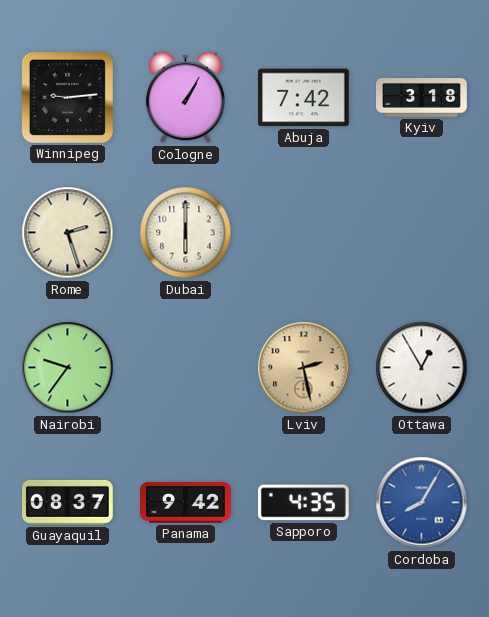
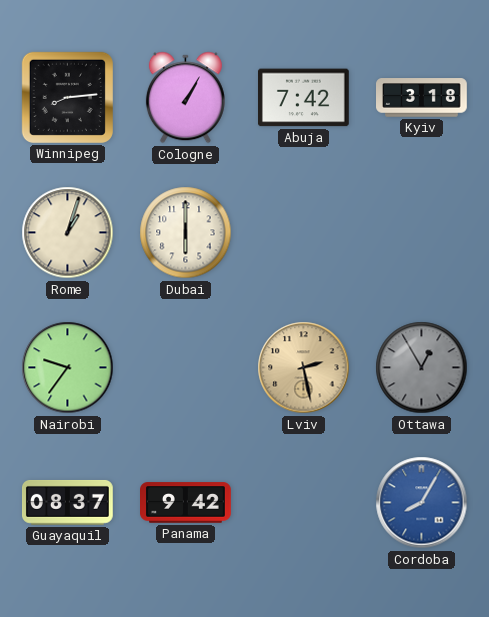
Winnipeg: 9:14 -> 8:14
Rome: 2:27 -> 1:03
Ottawa dial: white -> grey
Sapporo: 4:35 -> none
